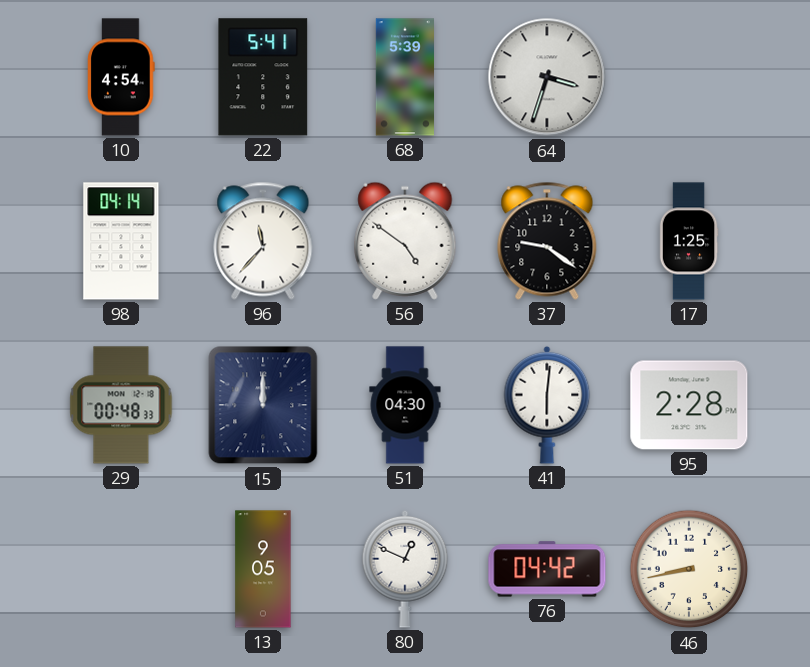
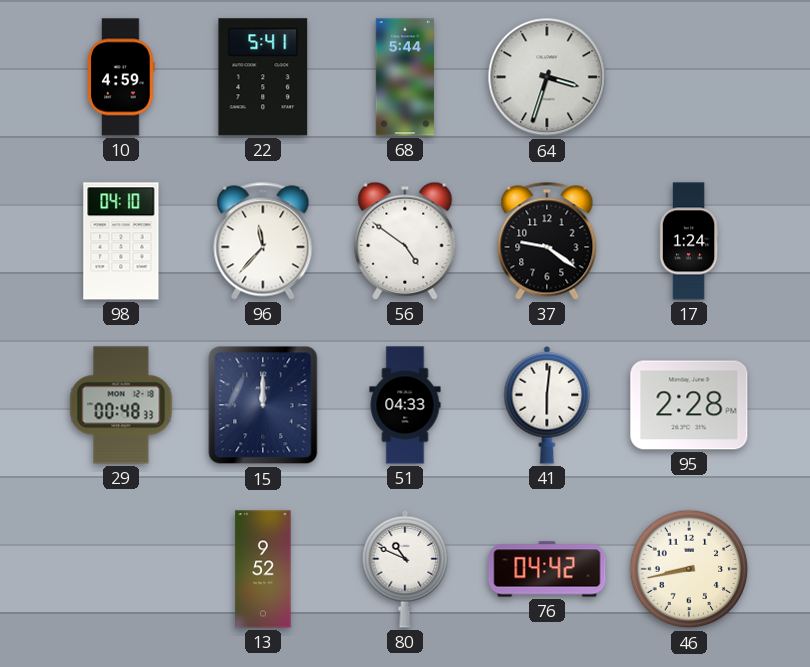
10: 4:54 -> 4:59
68: 5:39 -> 5:44
98: 04:14 -> 04:10
17: 1:25 -> 1:24
51: 04:30 -> 04:33
13: 9:05 -> 9:52
80: 12:49 -> 10:49
